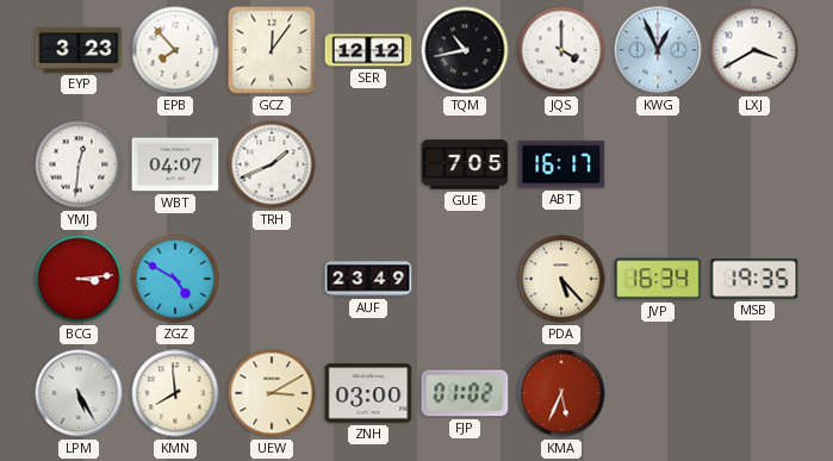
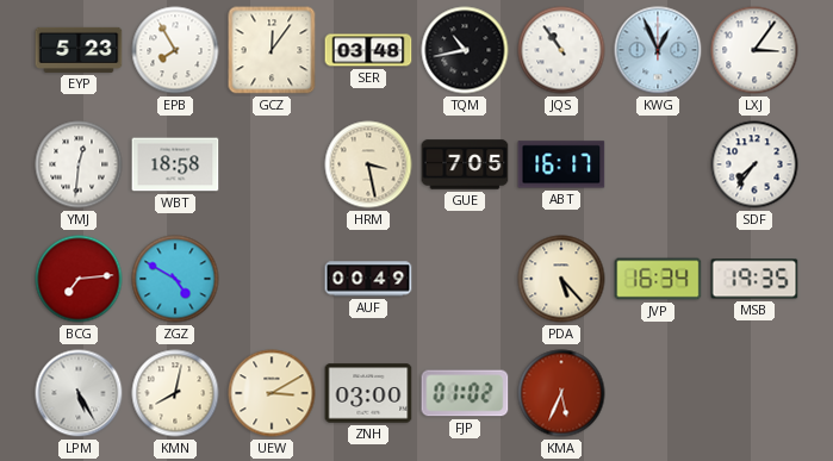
EYP: 3:23 -> 5:23
EPB: 7:53 -> 7:55
SER: 12:12 -> 03:48
JQS: 4:00 -> 10:54
LXJ: 3:40 -> 3:06
WBT: 04:07 -> 18:58
TRH: 1:41 -> none
HRM: none -> 3:28
SDF: none -> 7:36
BCG: 3:14 -> 7:14
AUF: 23:49 -> 00:49
KMN: 7:59 -> 8:02
